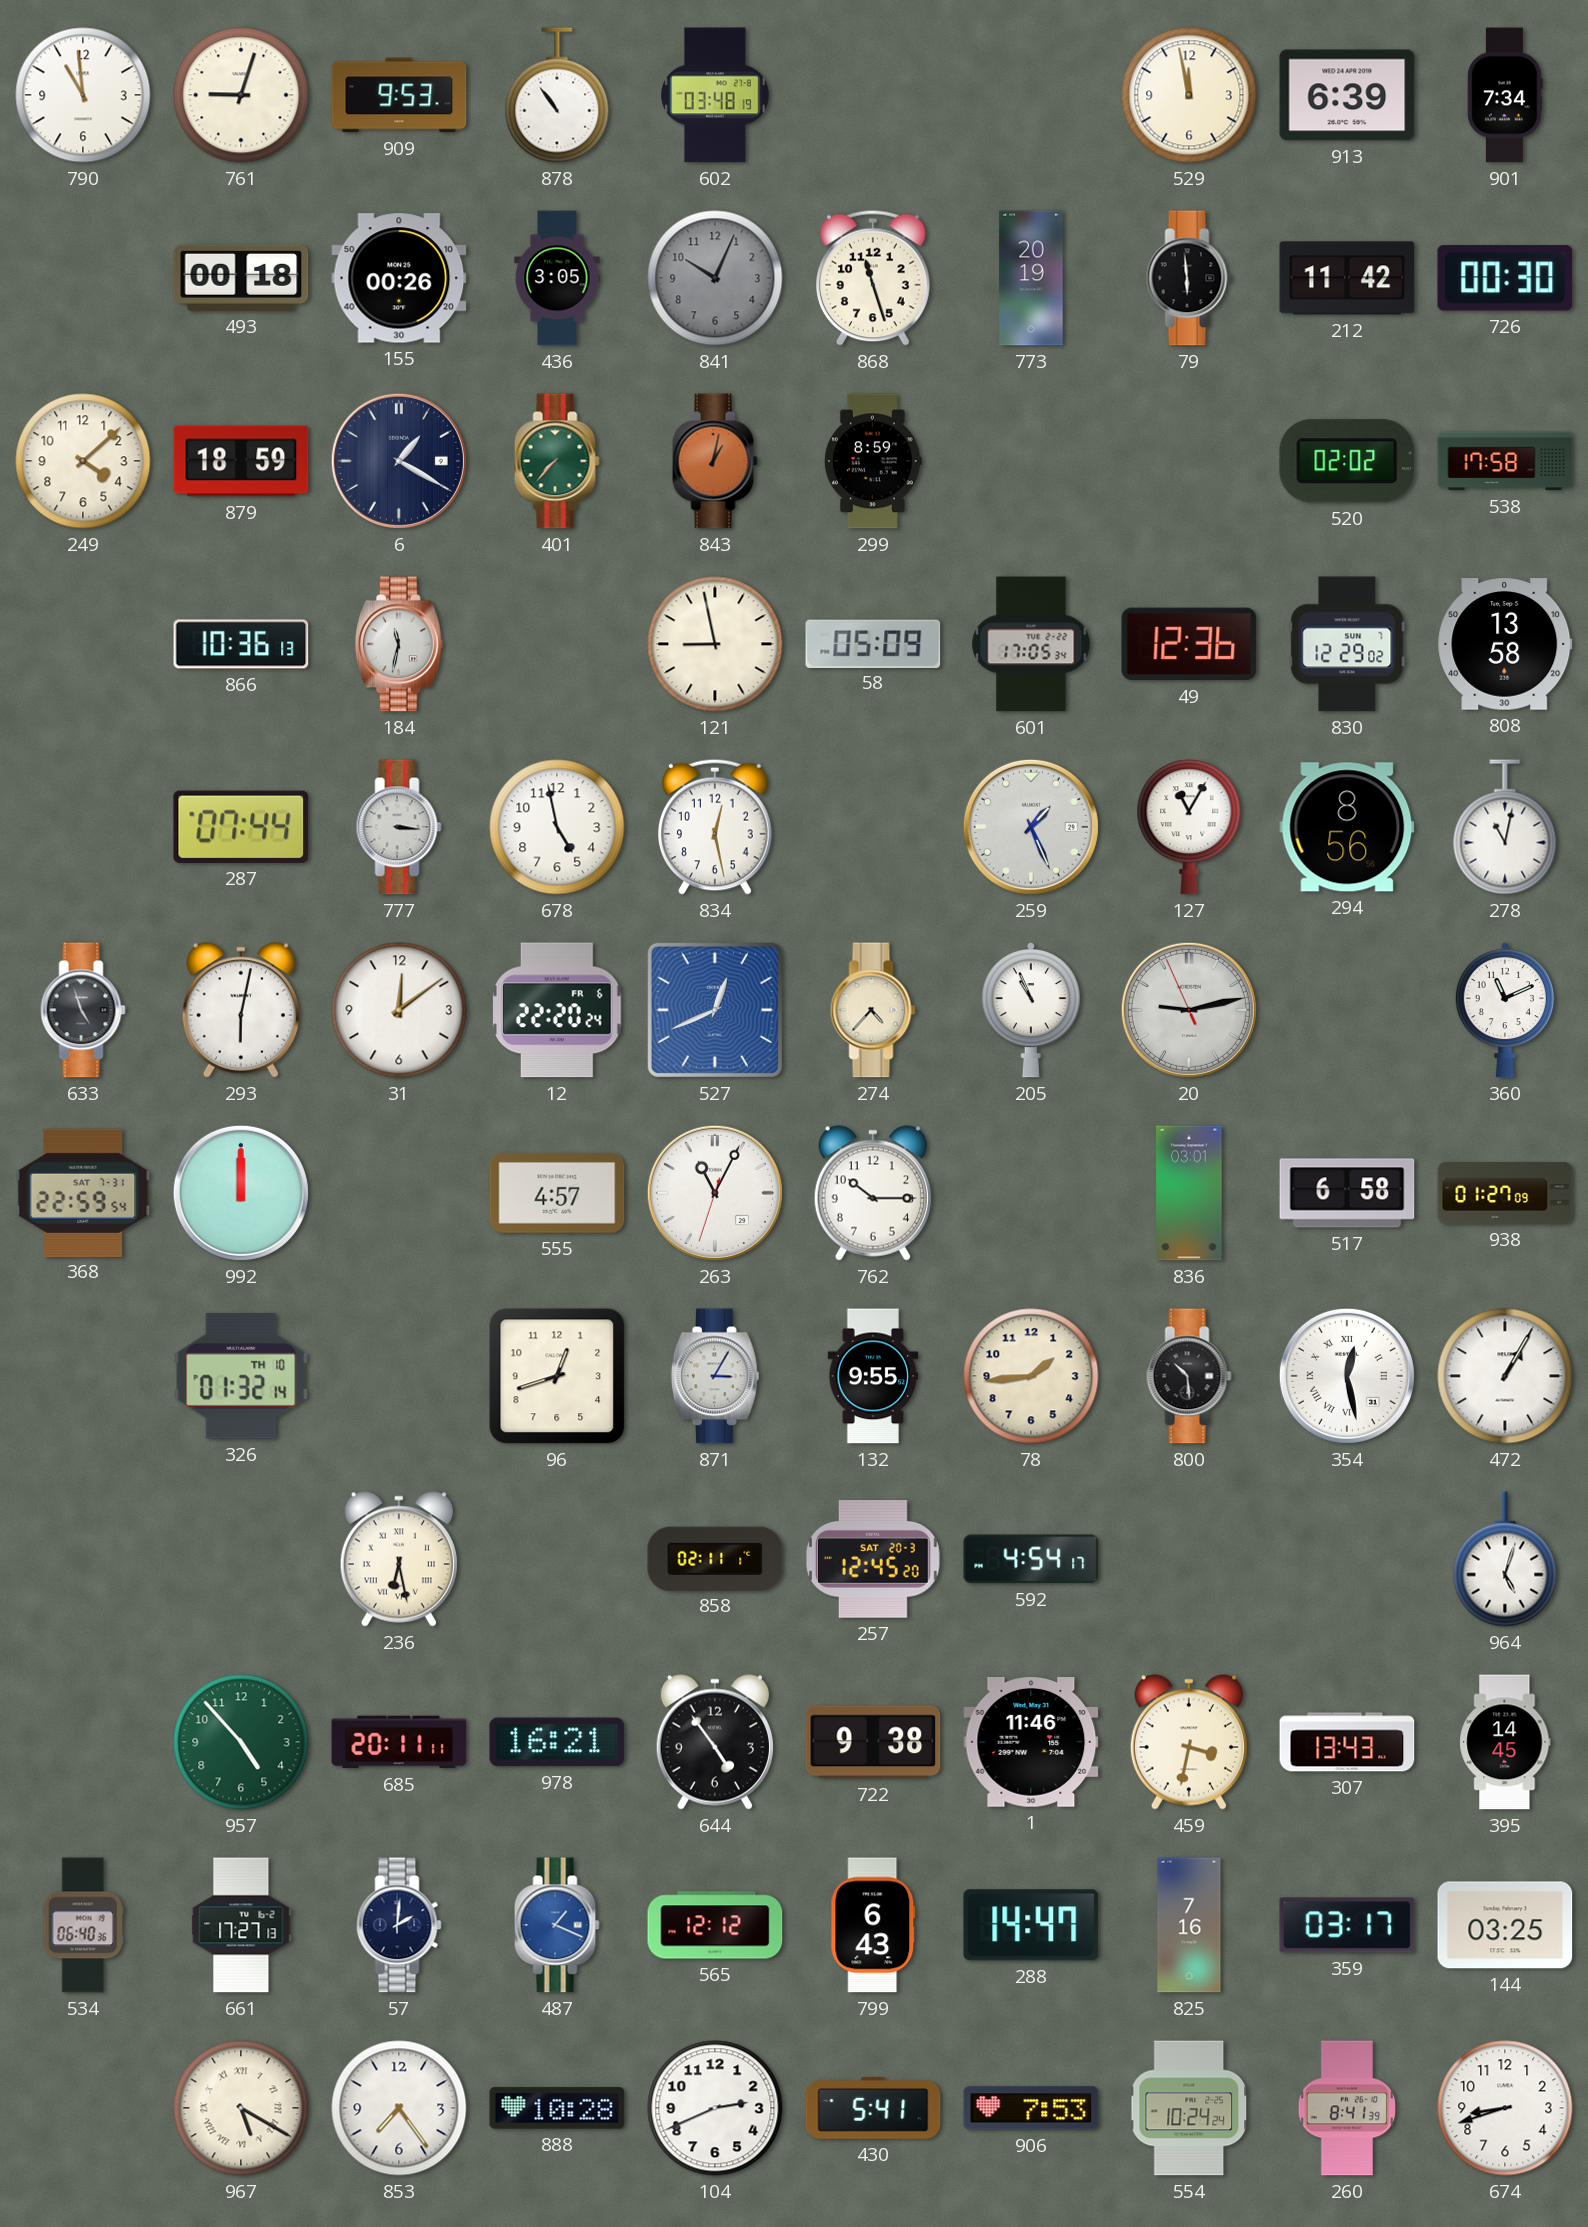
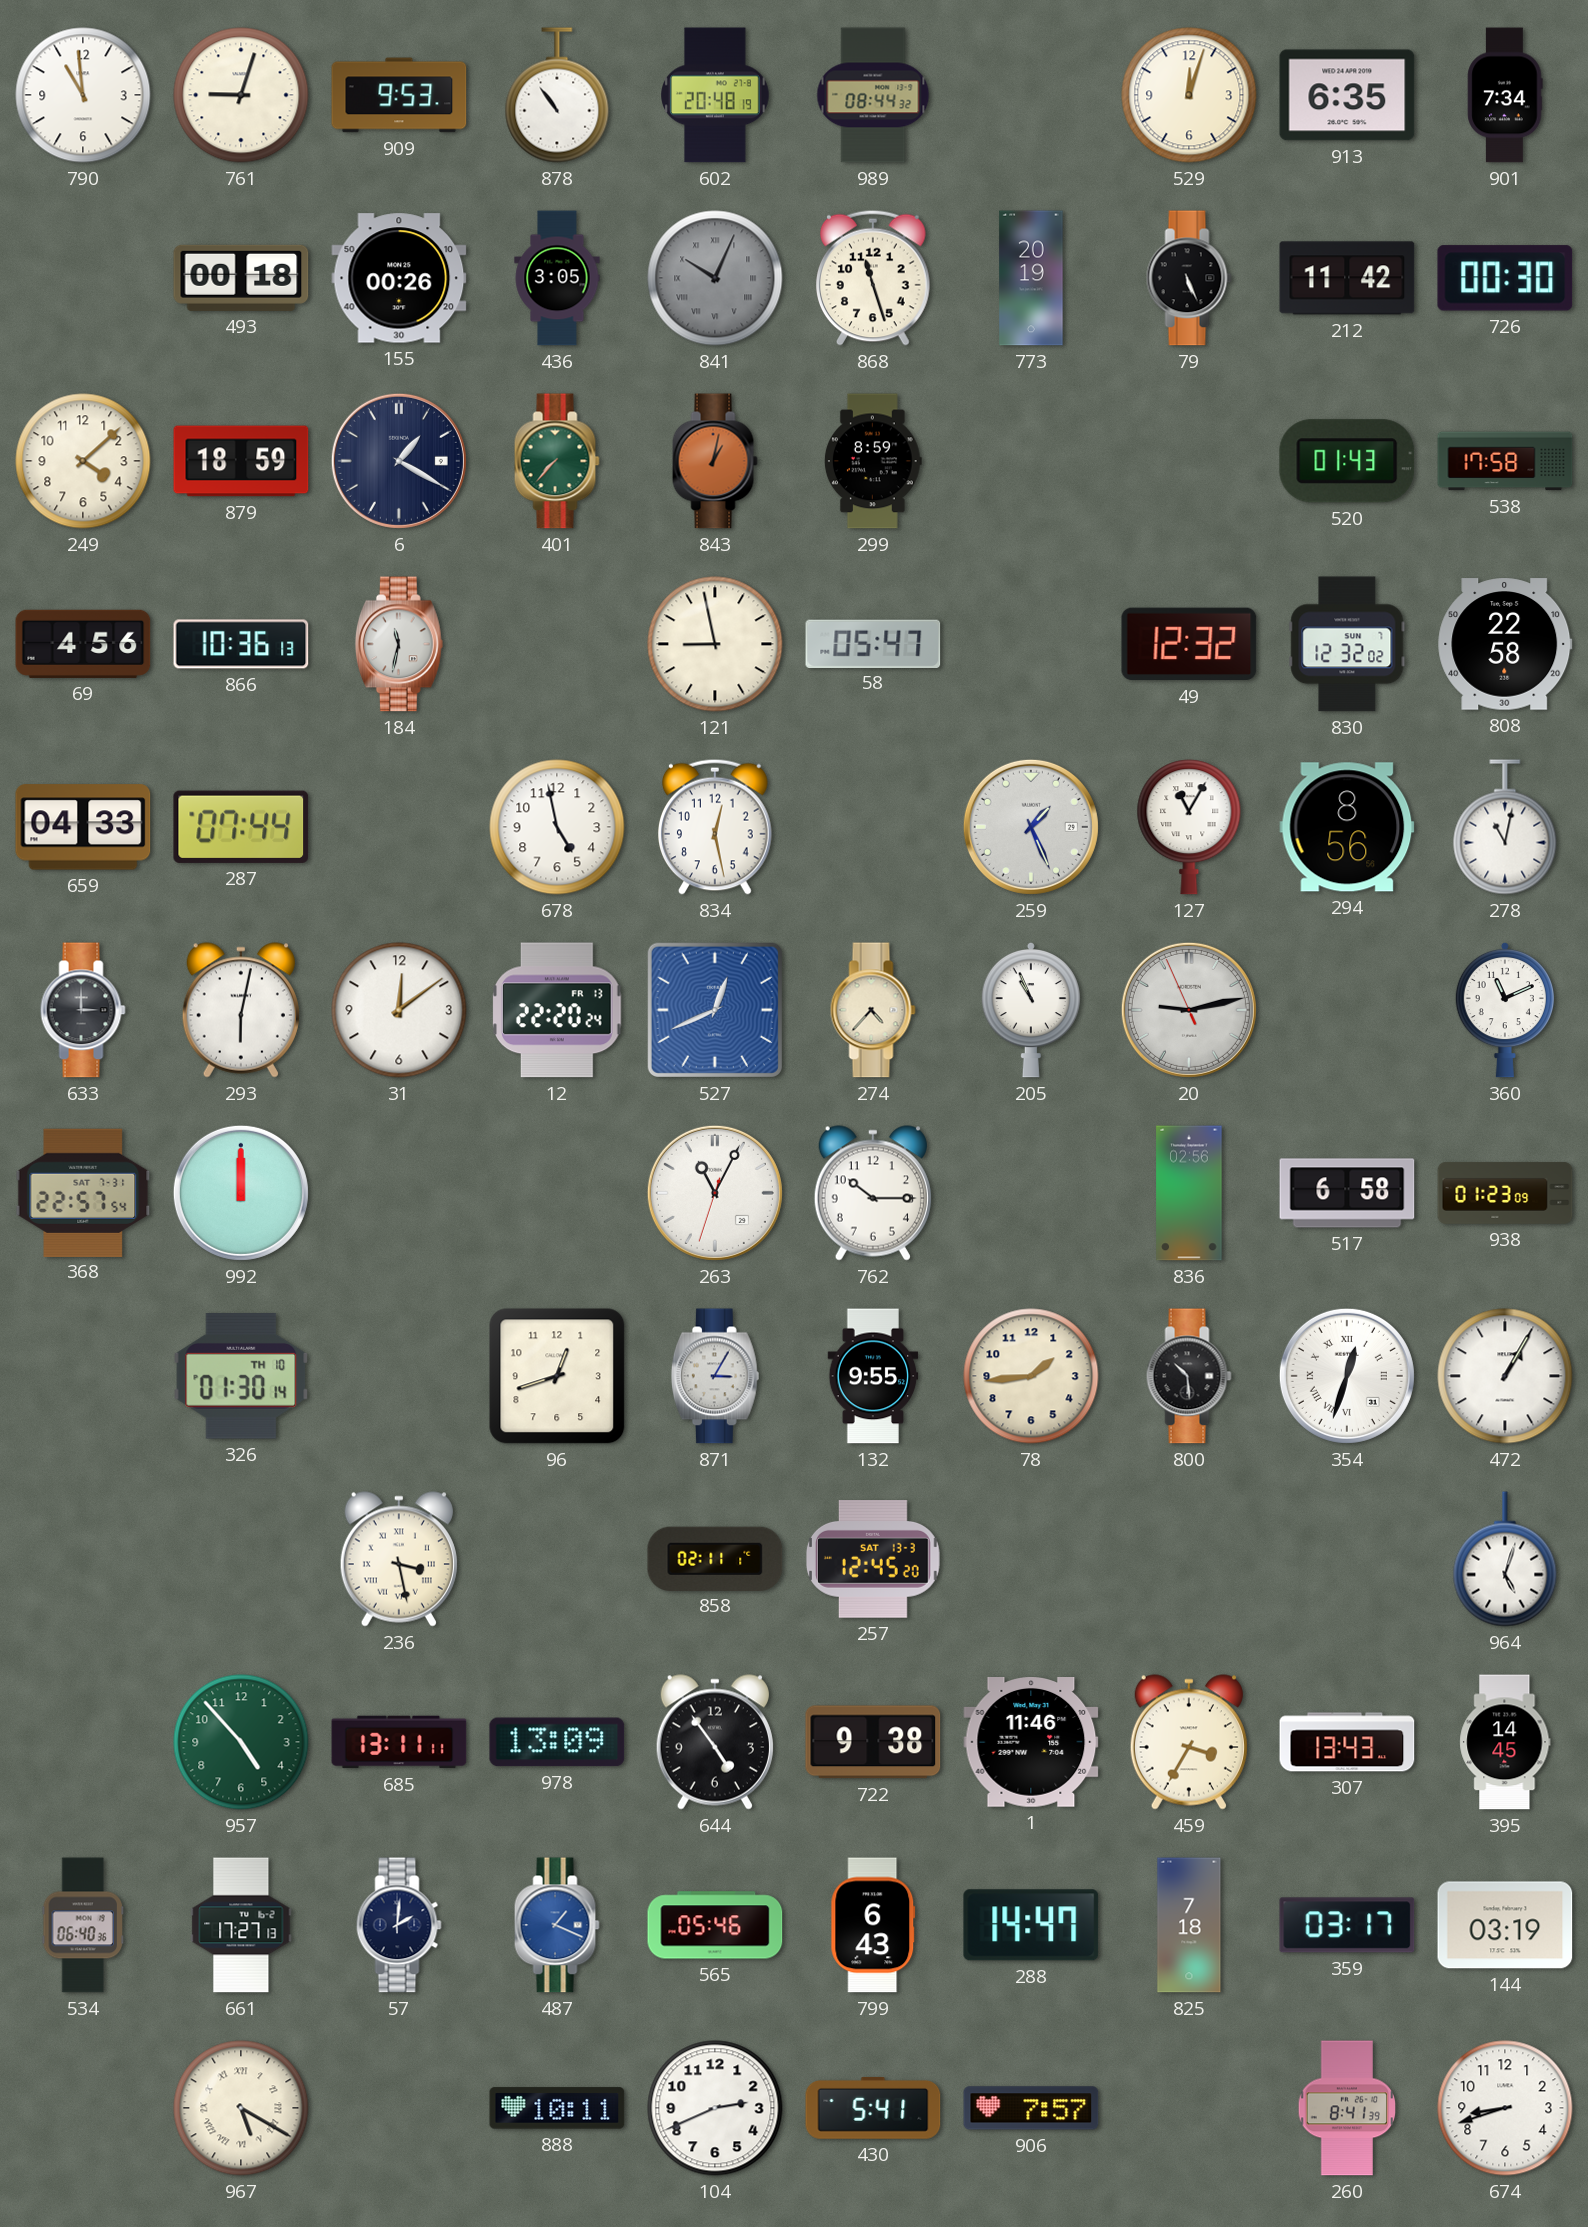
602: 03:48 -> 20:48
989: none -> 08:44
529: 11:58 -> 12:03
913: 6:39 -> 6:35
841 numerals: Arabic -> Roman
79: 5:59 -> 5:26
520: 02:02 -> 01:43
69: none -> 4:56
58: 05:09 -> 05:47
601: 17:05 -> none
49: 12:36 -> 12:32
830: 12:29 -> 12:32
808: 13:58 -> 22:58
659: none -> 04:33
777: 3:16 -> none
633: 4:57 -> 3:00
12 date: FR 6 -> FR 13
368: 22:59 -> 22:57
555: 4:57 -> none
836: 03:01 -> 02:56
938: 01:27 -> 01:23
326: 01:32 -> 01:30
354: 12:28 -> 12:33
236: 6:28 -> 3:28
257 date: SAT 20-3 -> SAT 13-3
592: 4:54 -> none
685: 20:11 -> 13:11
978: 16:21 -> 13:09
459: 3:32 -> 3:35
565: 12:12 -> 05:46
825: 7:16 -> 7:18
144: 03:25 -> 03:19
853: 7:24 -> none
888: 10:28 -> 10:11
906: 7:53 -> 7:57
554: 10:24 -> none
